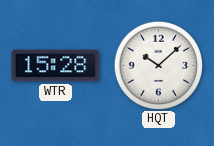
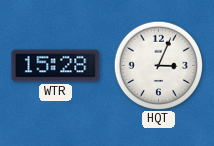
HQT: 10:08 -> 3:04
